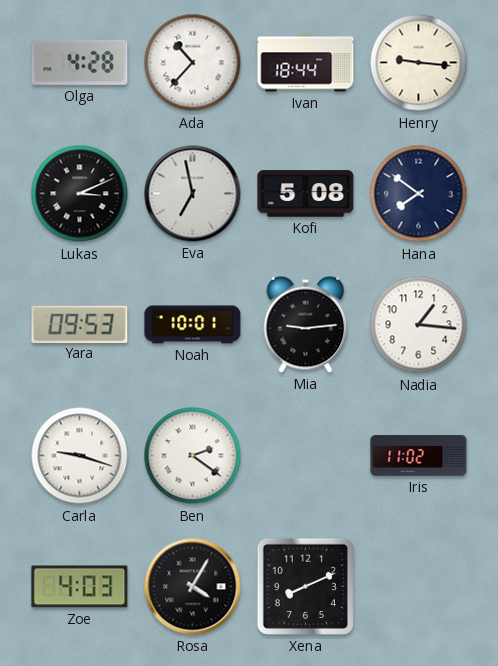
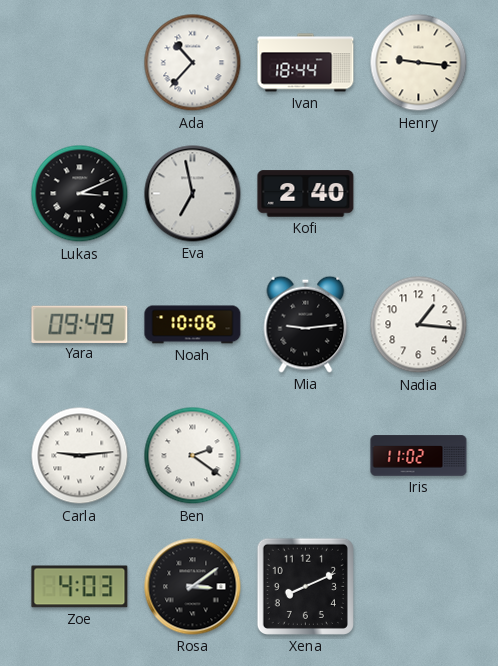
Olga: 4:28 -> none
Kofi: 5:08 -> 2:40
Hana: 7:51 -> none
Yara: 09:53 -> 09:49
Noah: 10:01 -> 10:06
Carla: 9:18 -> 9:14
Rosa: 4:05 -> 3:09
